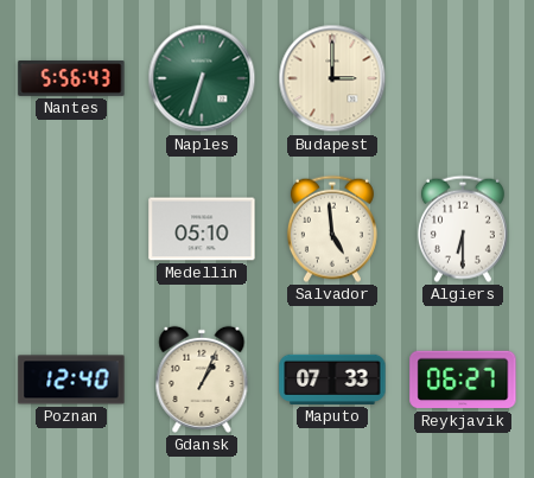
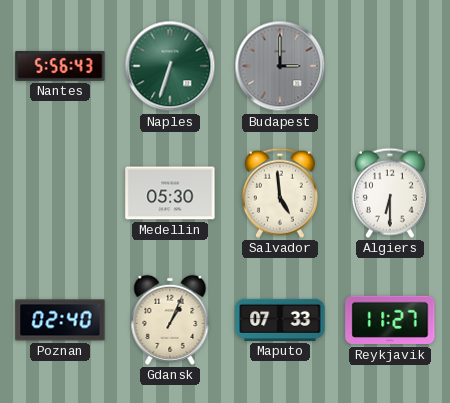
Budapest dial: cream -> grey
Medellin: 05:10 -> 05:30
Poznan: 12:40 -> 02:40
Reykjavik: 06:27 -> 11:27
